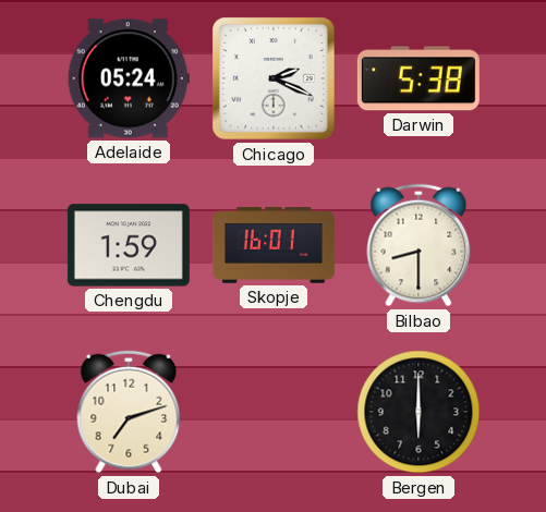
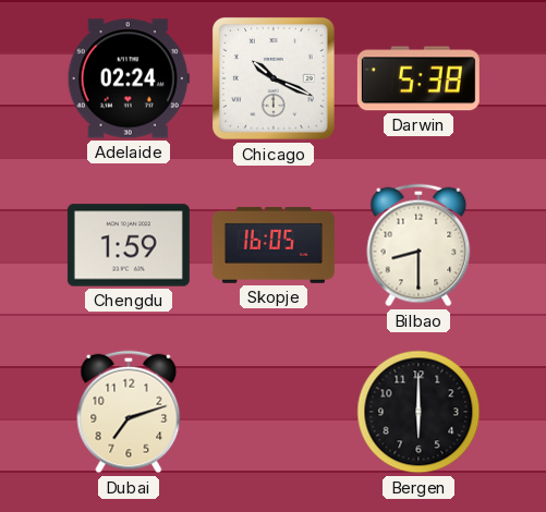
Adelaide: 05:24 -> 02:24
Chicago: 2:19 -> 10:19
Skopje: 16:01 -> 16:05
